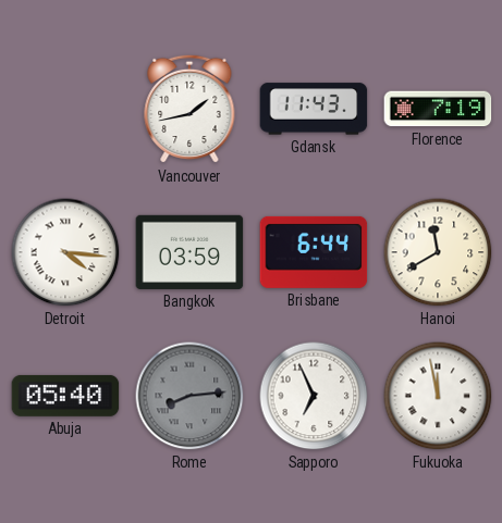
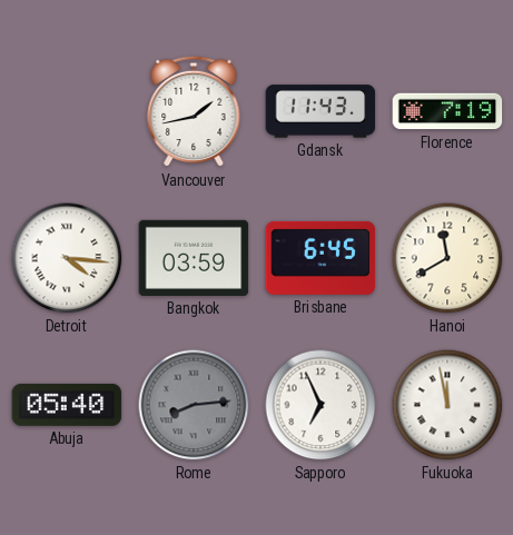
Brisbane: 6:44 -> 6:45
